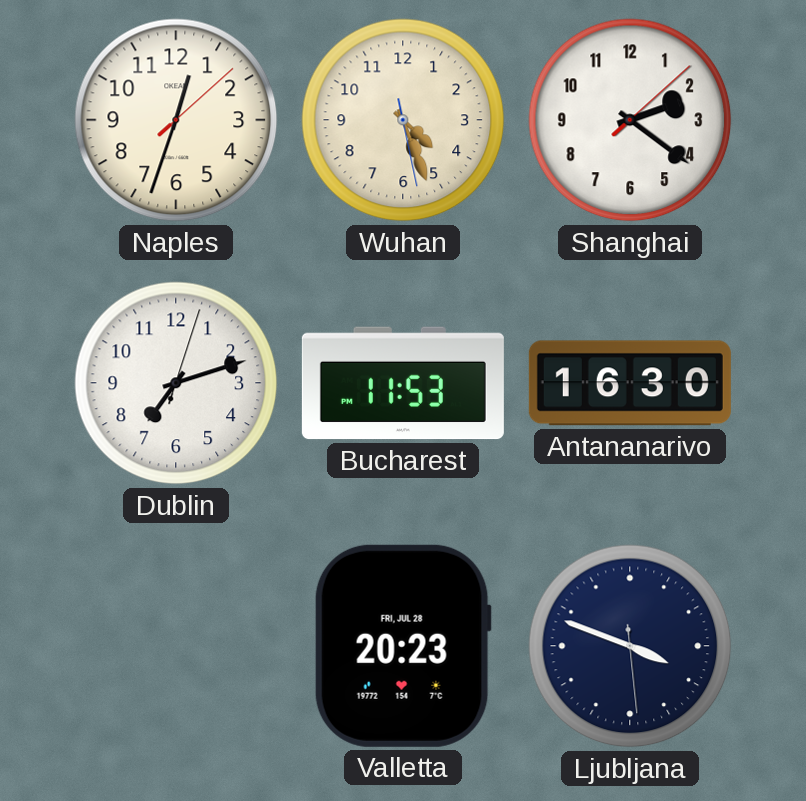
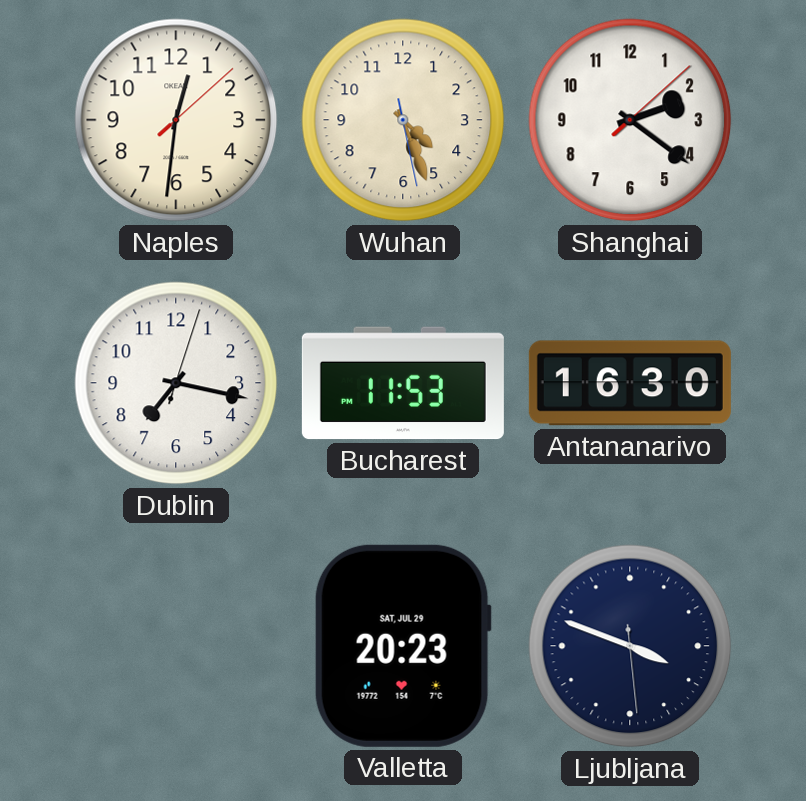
Naples: 12:33 -> 12:31
Dublin: 7:12 -> 7:17
Valletta date: FRI, JUL 28 -> SAT, JUL 29
